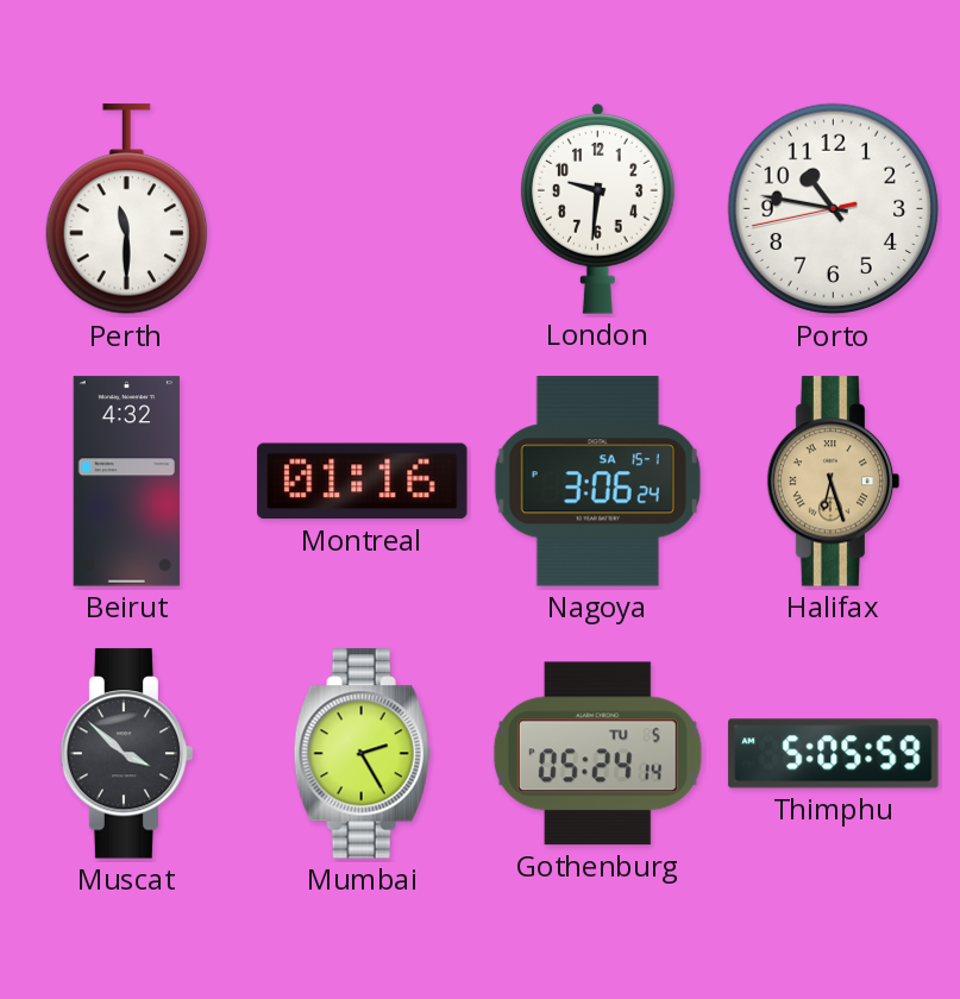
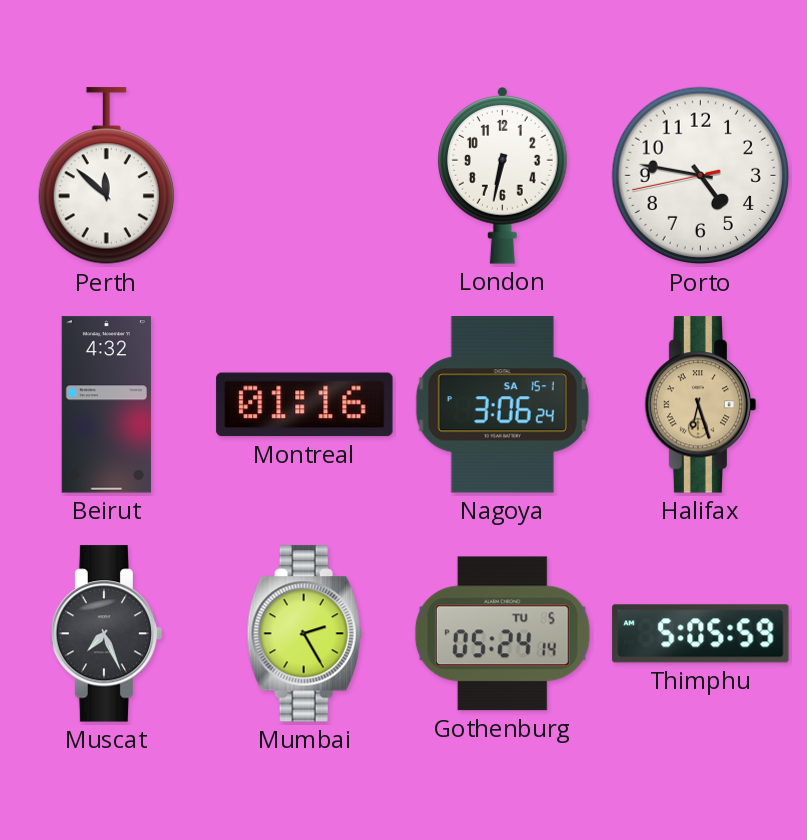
Perth: 11:30 -> 11:52
London: 9:31 -> 6:32
Porto: 10:46 -> 4:46
Muscat: 3:52 -> 7:26
